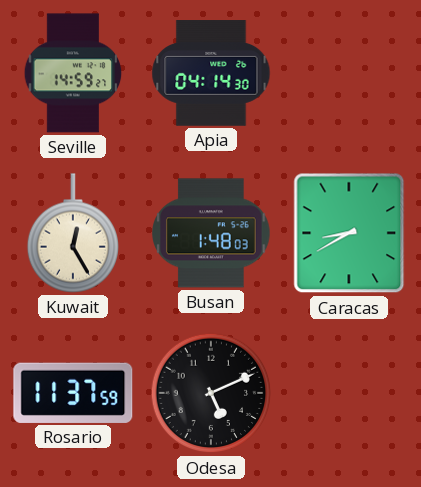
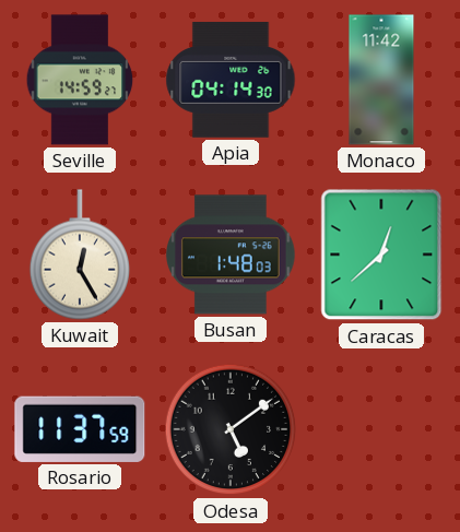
Monaco: none -> 11:42
Caracas: 8:40 -> 12:38
Odesa: 5:11 -> 5:09
